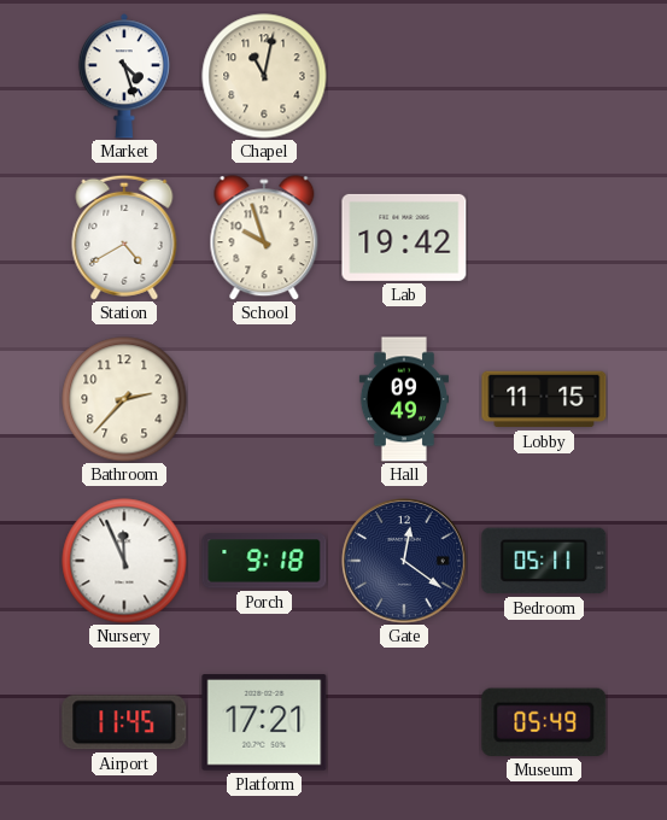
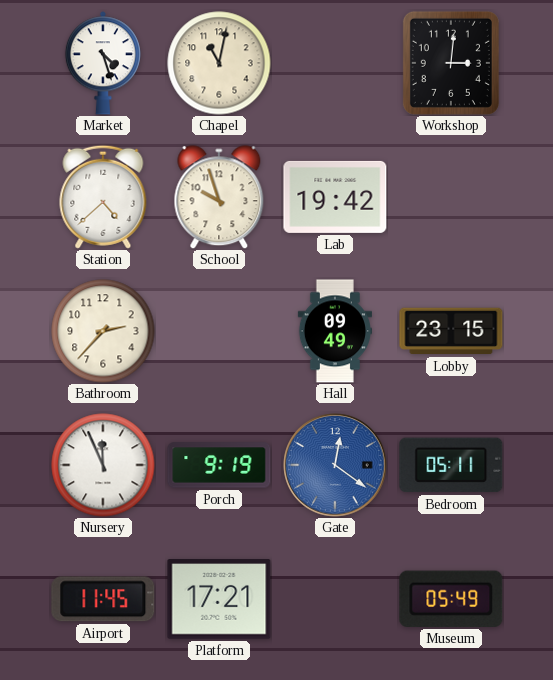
Workshop: none -> 3:01
Station: 4:40 -> 4:38
Lobby: 11:15 -> 23:15
Porch: 9:18 -> 9:19
Gate dial: navy -> blue
